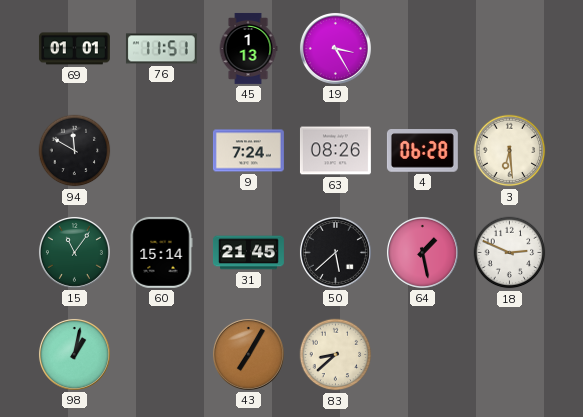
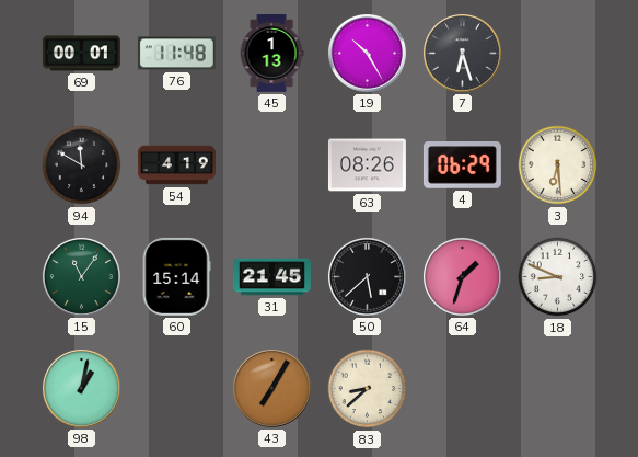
69: 01:01 -> 00:01
76: 11:51 -> 11:48
19: 3:25 -> 10:25
7: none -> 6:27
54: none -> 4:19
9: 7:24 -> none
4: 06:28 -> 06:29
64: 1:28 -> 1:33
18: 2:49 -> 8:49
